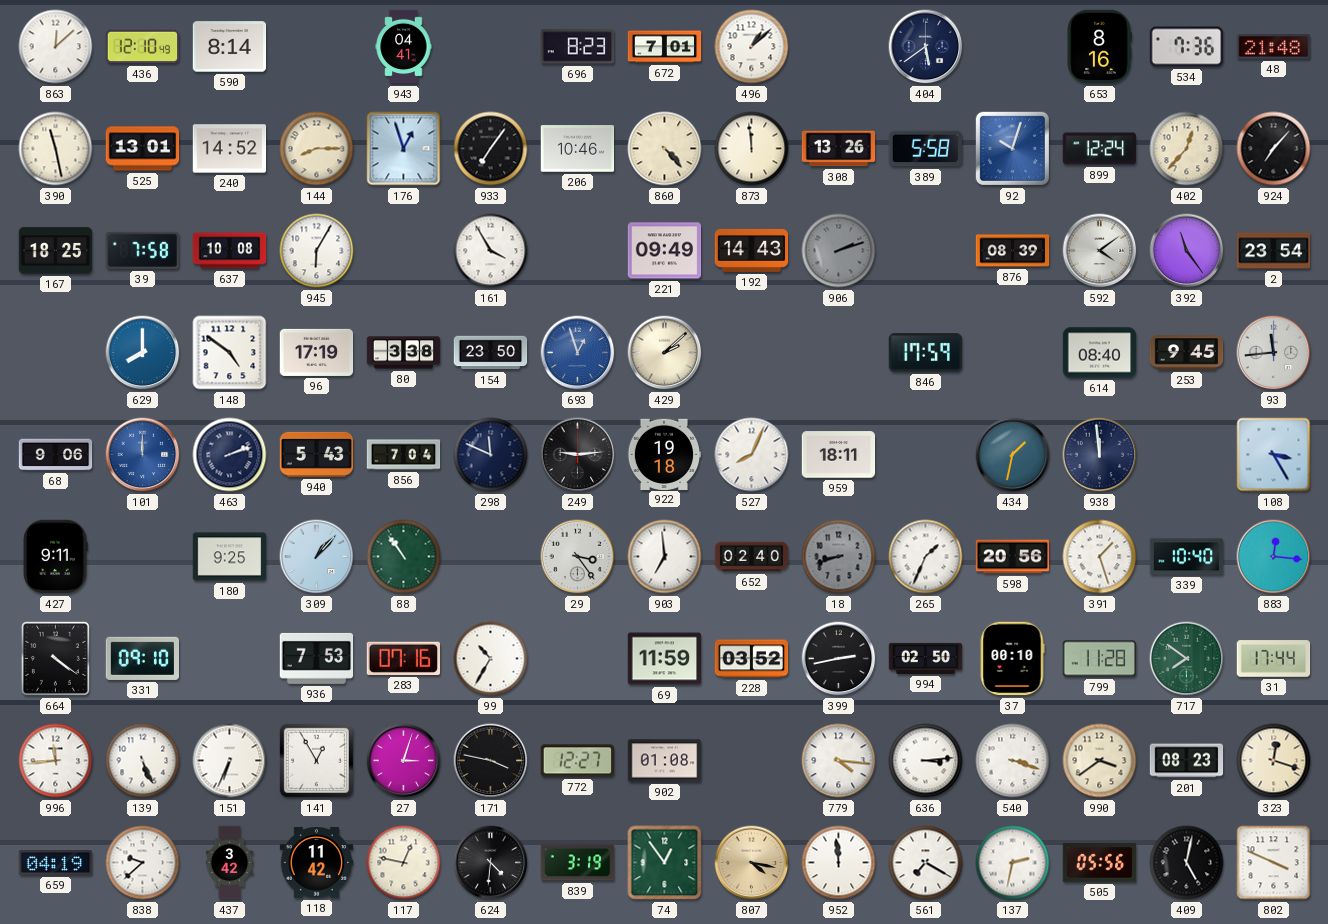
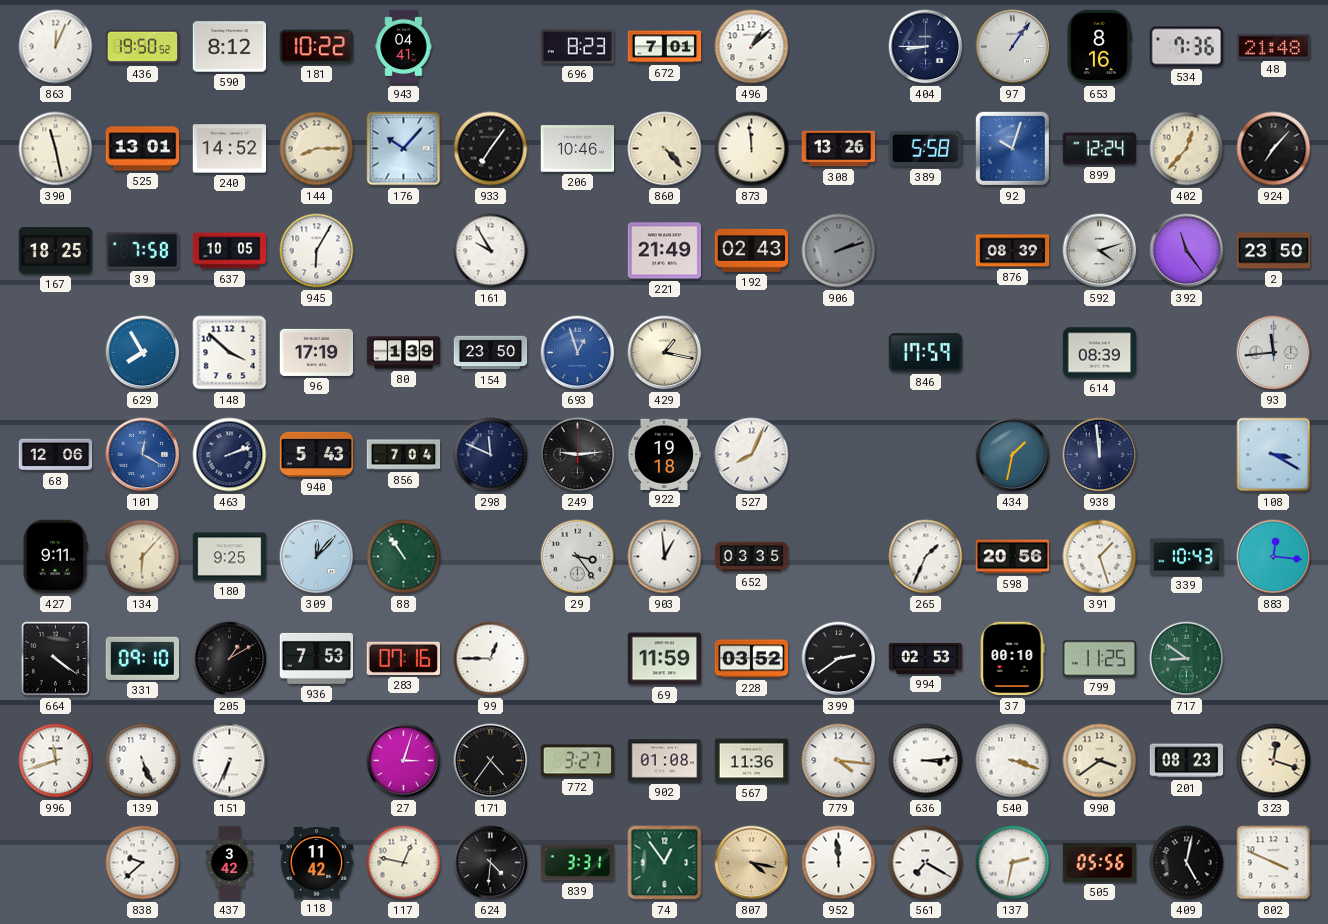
863: 12:08 -> 12:04
436: 12:10 -> 19:50
590: 8:14 -> 8:12
181: none -> 10:22
404: 5:39 -> 8:45
97: none -> 1:06
176: 12:57 -> 10:07
637: 10:08 -> 10:05
161: 3:55 -> 9:55
221: 09:49 -> 21:49
192: 14:43 -> 02:43
592: 4:09 -> 4:12
2: 23:54 -> 23:50
629: 8:00 -> 7:55
148: 4:51 -> 3:52
80: 3:38 -> 1:39
429: 2:08 -> 1:17
614: 08:40 -> 08:39
253: 9:45 -> none
68: 9:06 -> 12:06
101: 12:00 -> 12:20
959: 18:11 -> none
108: 3:25 -> 3:20
134: none -> 6:07
309: 1:07 -> 12:07
903: 6:59 -> 12:59
652: 02:40 -> 03:35
18: 8:42 -> none
339: 10:40 -> 10:43
205: none -> 1:10
99: 10:35 -> 12:45
399: 2:43 -> 2:39
994: 02:50 -> 02:53
799: 11:28 -> 11:25
717: 7:51 -> 8:51
31: 17:44 -> none
996: 11:44 -> 11:42
141: 12:55 -> none
171: 3:47 -> 4:36
772: 12:27 -> 3:27
567: none -> 11:36
659: 04:19 -> none
839: 3:19 -> 3:31
